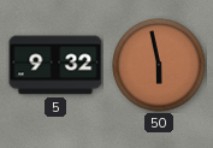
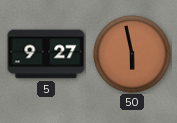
5: 9:32 -> 9:27
